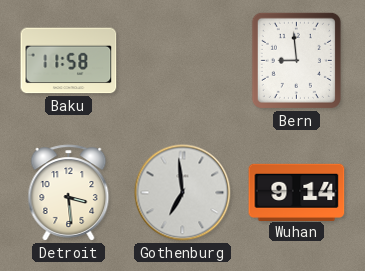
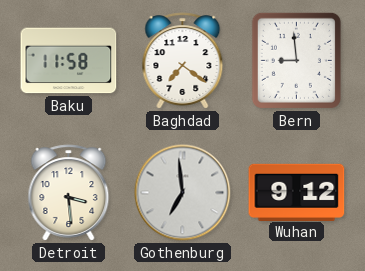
Baghdad: none -> 7:21
Wuhan: 9:14 -> 9:12
